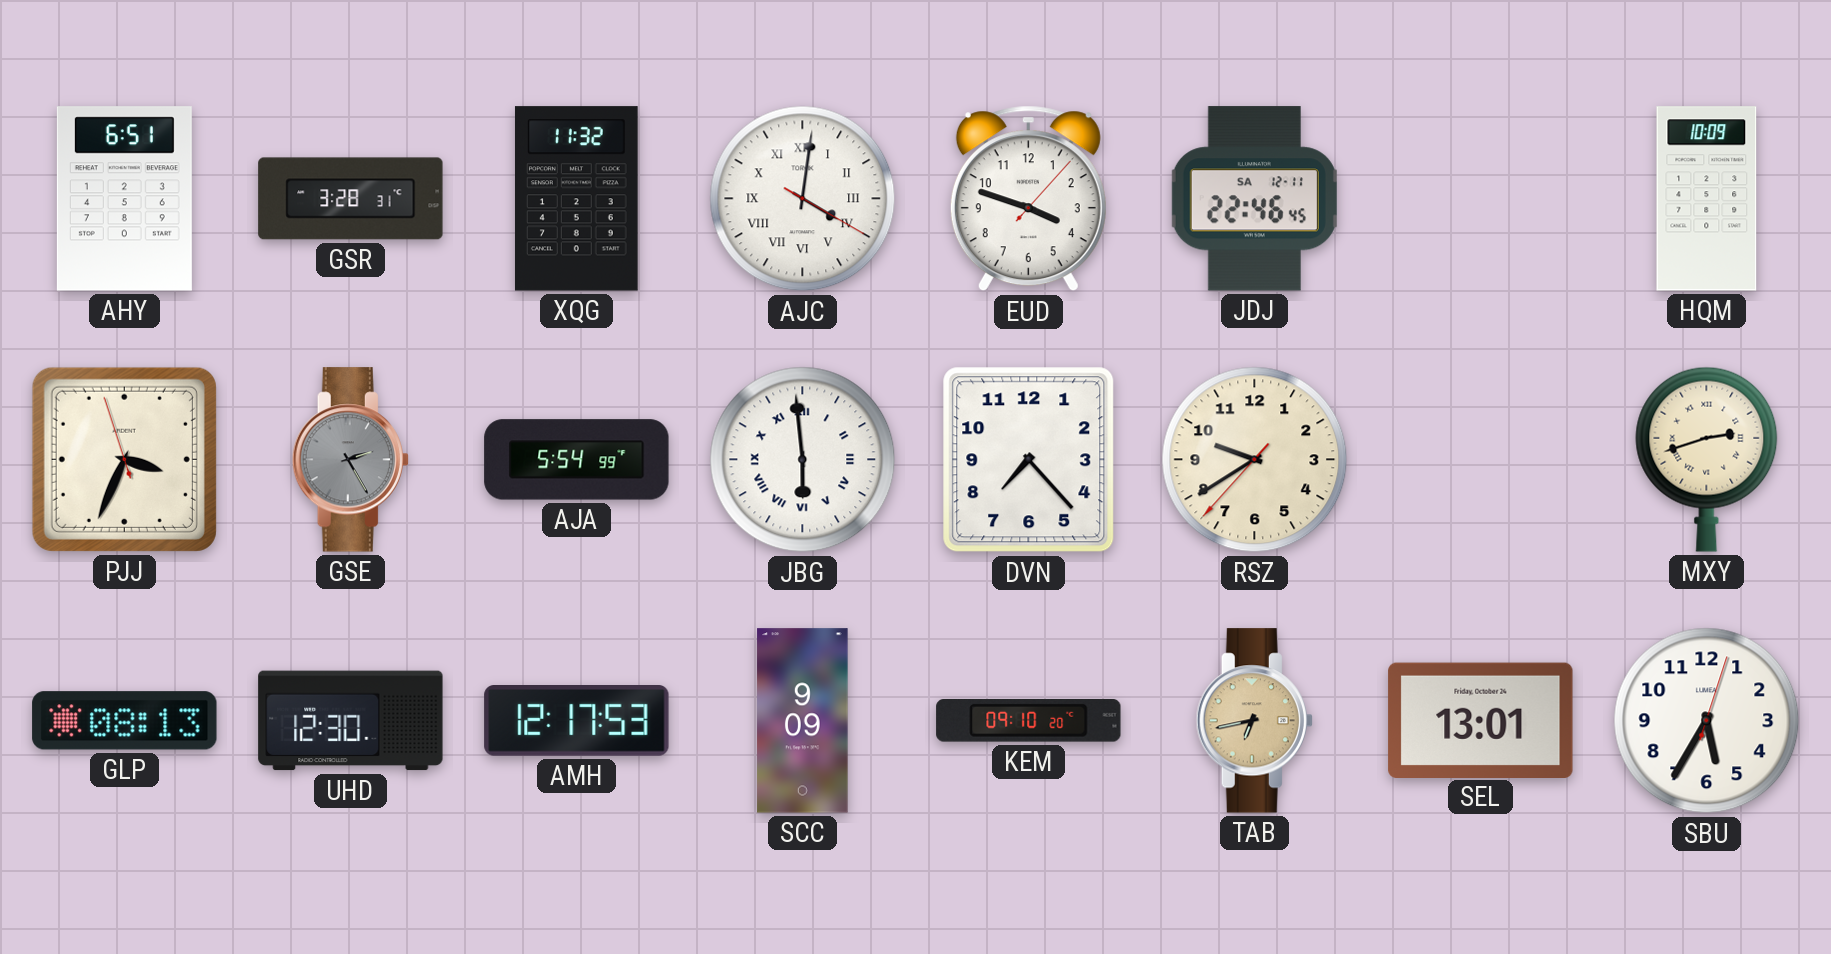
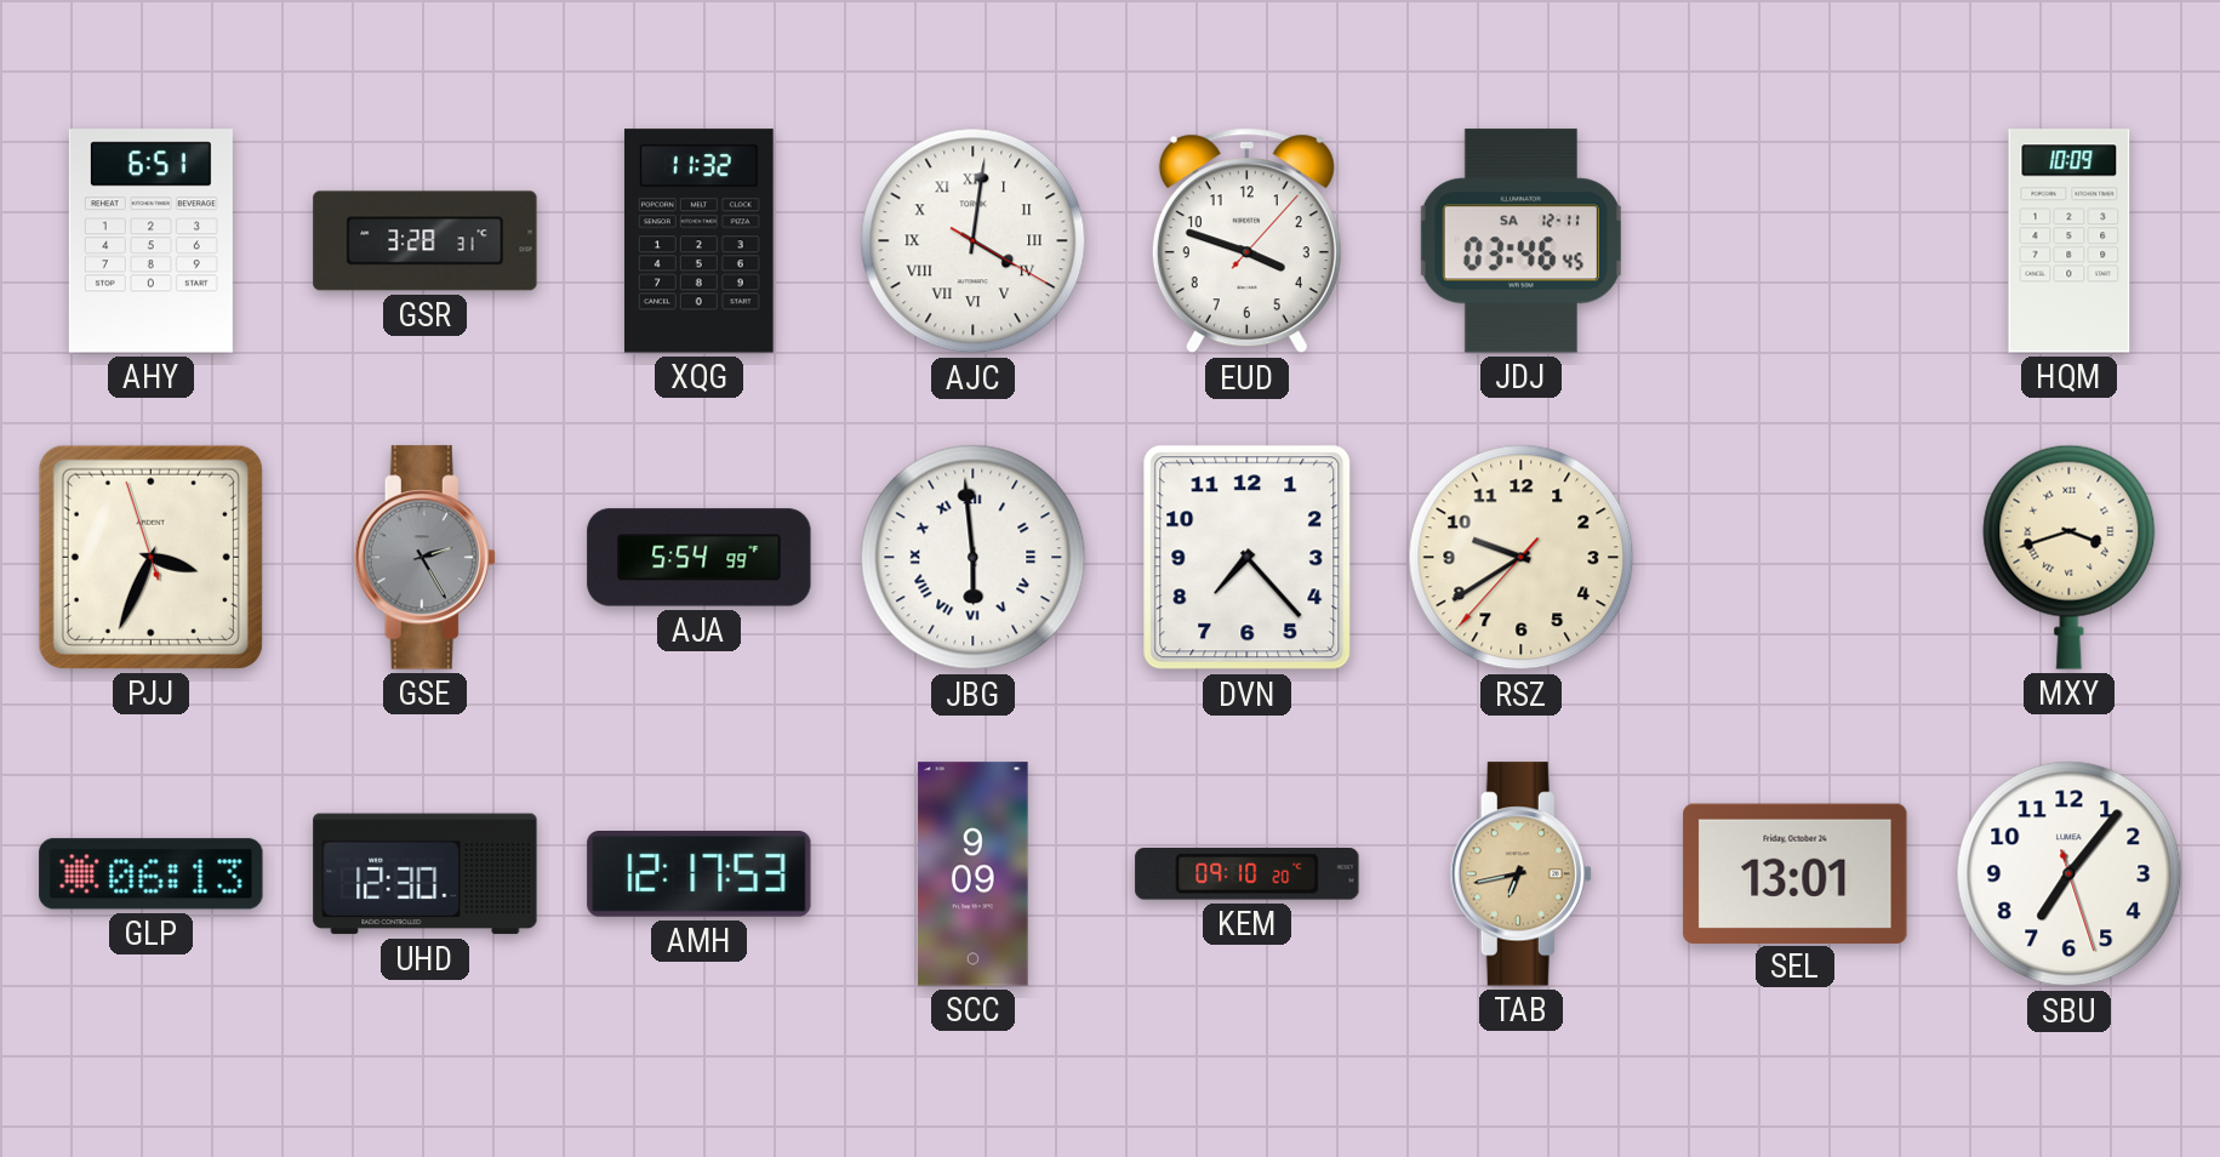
JDJ: 22:46 -> 03:46
MXY: 2:42 -> 3:42
GLP: 08:13 -> 06:13
SBU: 5:35 -> 7:06
